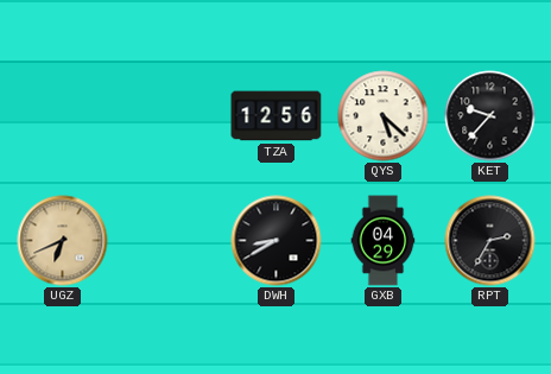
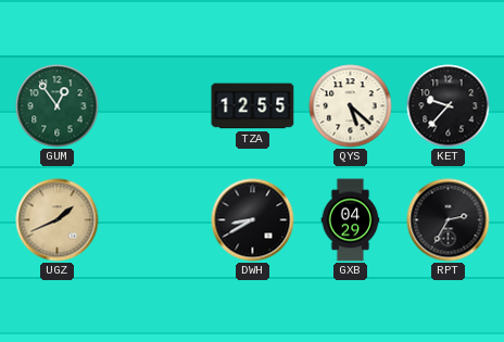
GUM: none -> 12:54
TZA: 12:56 -> 12:55
UGZ: 6:41 -> 1:41
